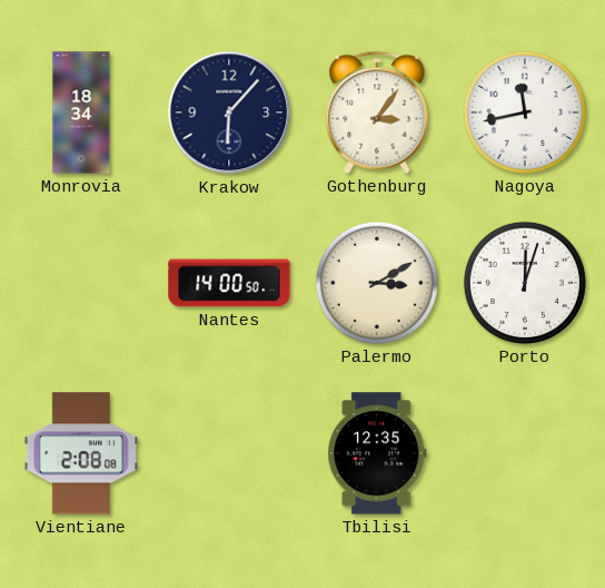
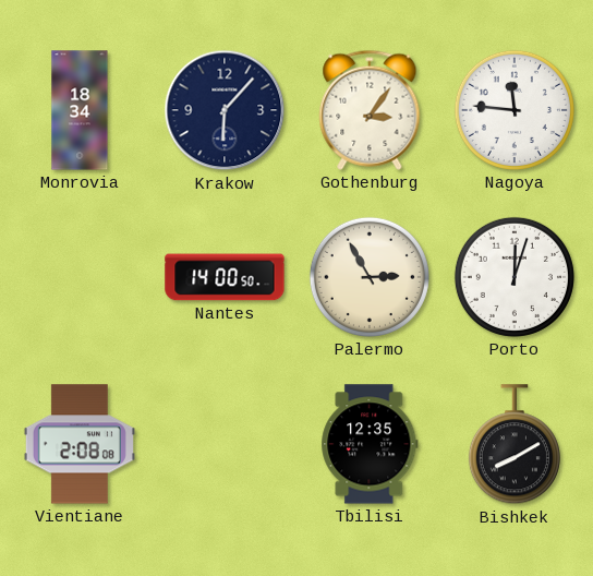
Nagoya: 11:43 -> 11:46
Palermo: 3:10 -> 2:55
Bishkek: none -> 8:10
